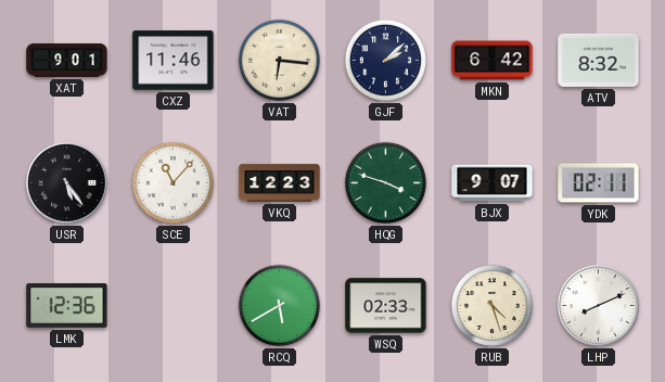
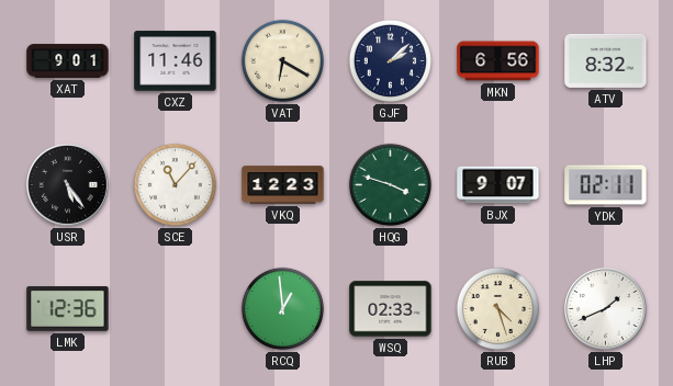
VAT: 6:16 -> 6:20
MKN: 6:42 -> 6:56
RCQ: 5:40 -> 12:59
LHP: 8:11 -> 1:41
